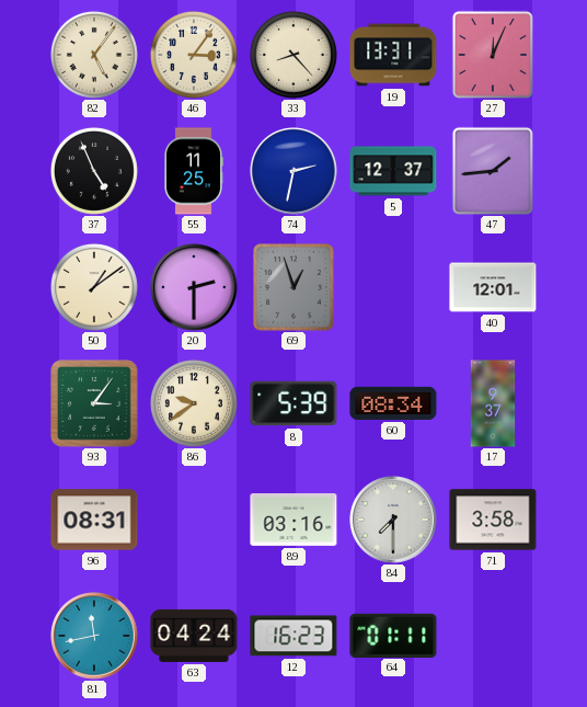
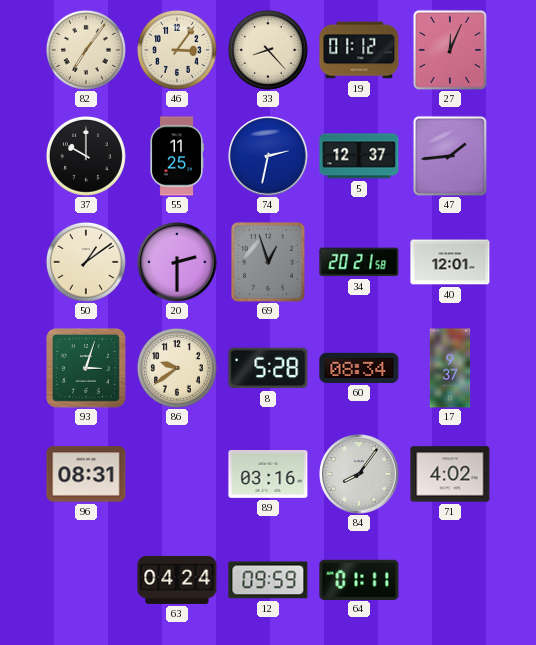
82: 5:06 -> 7:06
19: 13:31 -> 01:12
37: 4:56 -> 10:00
34: none -> 20:21
93: 3:06 -> 3:03
8: 5:39 -> 5:28
84: 7:30 -> 8:06
71: 3:58 -> 4:02
81: 11:43 -> none
12: 16:23 -> 09:59
